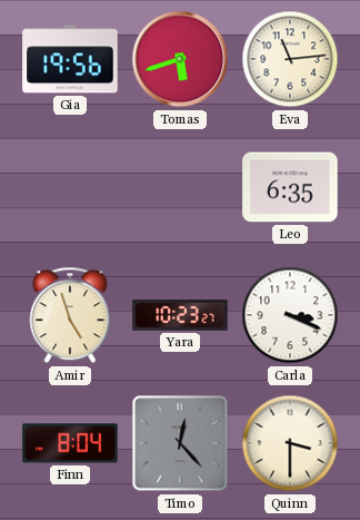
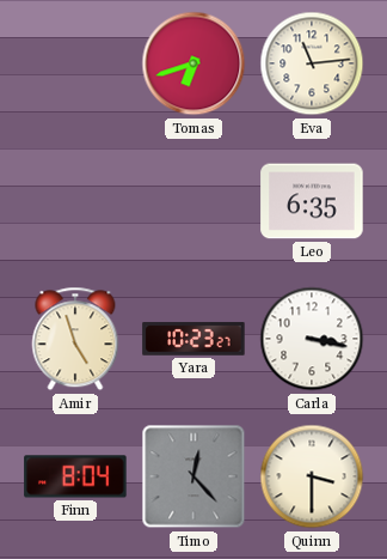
Gia: 19:56 -> none
Tomas: 5:42 -> 6:42
Carla: 3:19 -> 3:17
